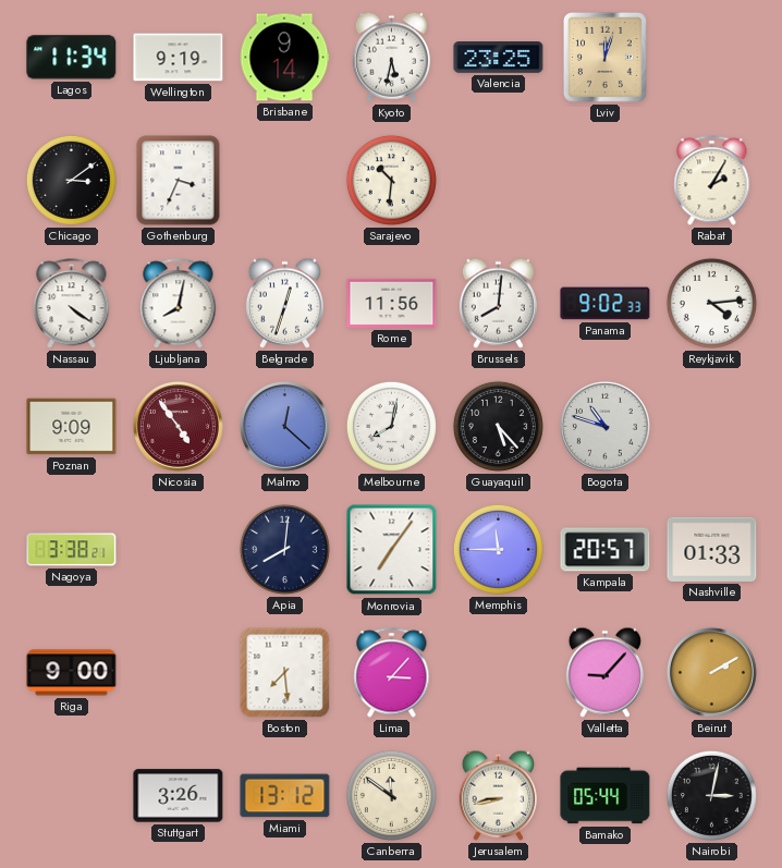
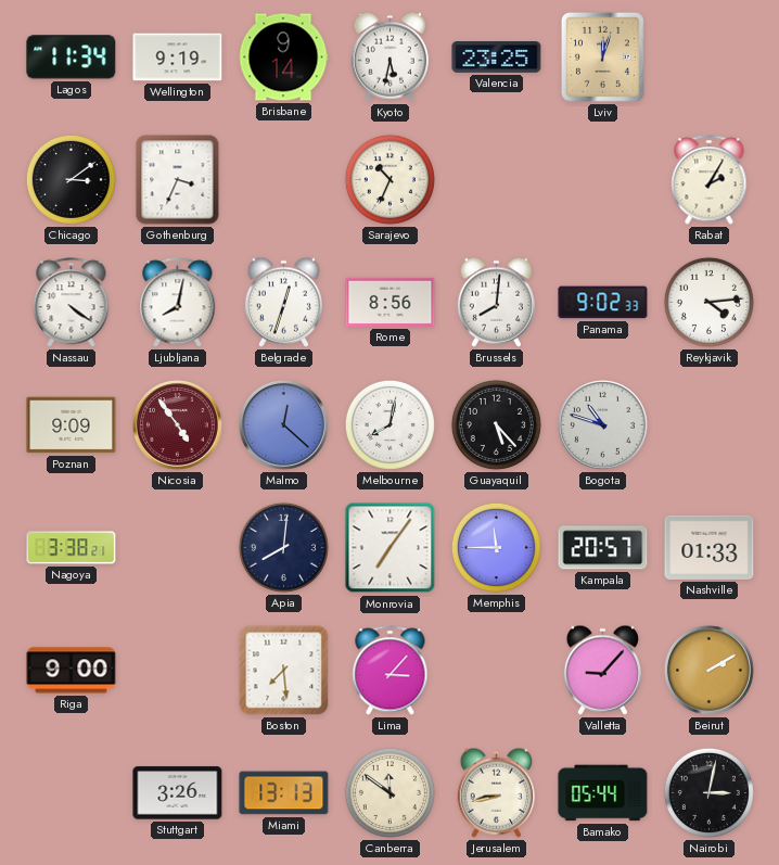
Sarajevo: 10:31 -> 10:34
Rome: 11:56 -> 8:56
Miami: 13:12 -> 13:13
